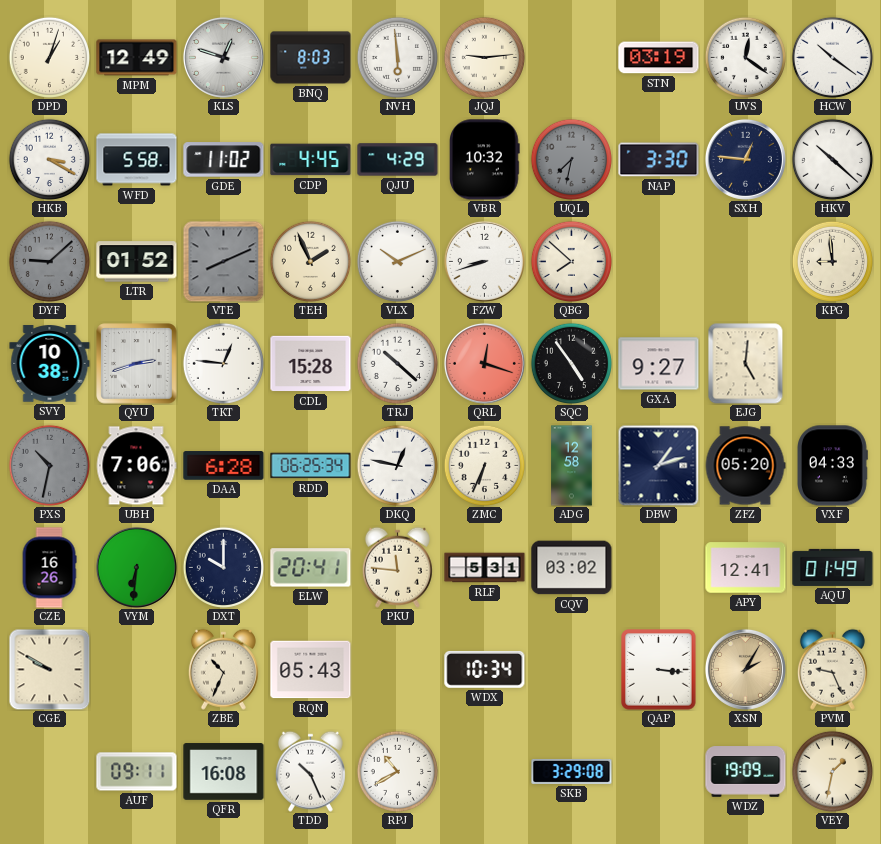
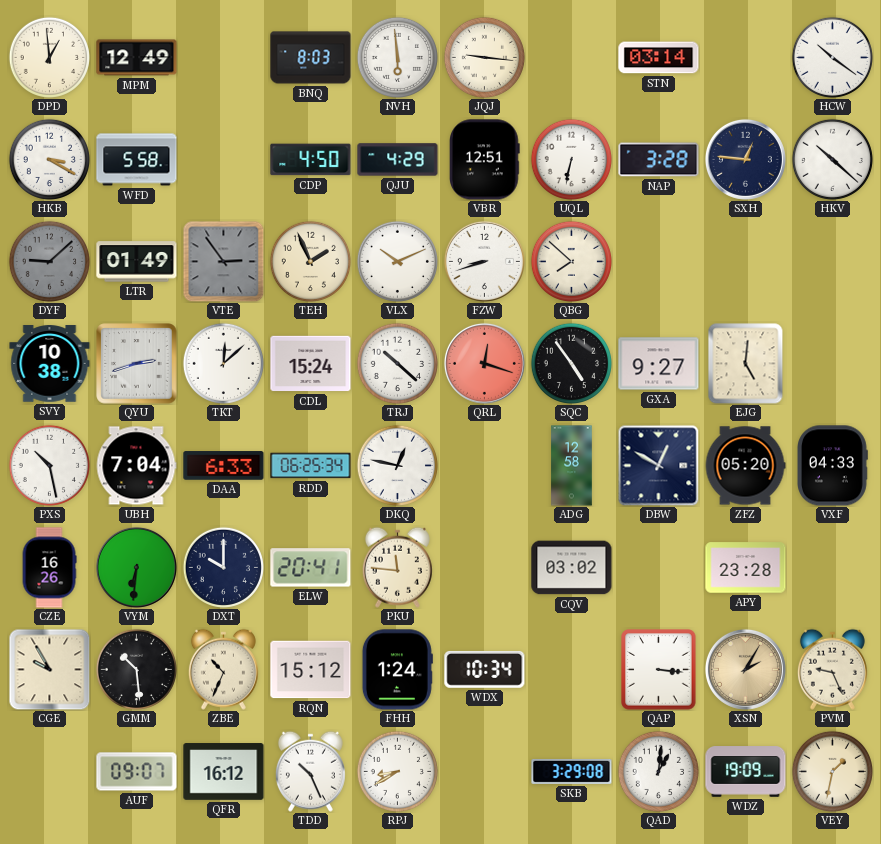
DPD: 1:03 -> 12:59
KLS: 12:48 -> none
JQJ: 9:14 -> 9:16
STN: 03:19 -> 03:14
UVS: 12:21 -> none
GDE: 11:02 -> none
CDP: 4:45 -> 4:50
VBR: 10:32 -> 12:51
UQL: 7:32 -> 6:32
UQL dial: grey -> white
NAP: 3:30 -> 3:28
LTR: 01:52 -> 01:49
VTE: 8:11 -> 2:54
KPG: 8:59 -> none
TKT: 12:46 -> 12:08
CDL: 15:28 -> 15:24
PXS: 10:32 -> 10:28
PXS dial: grey -> white
UBH: 7:06 -> 7:04
DAA: 6:28 -> 6:33
ZMC: 6:34 -> none
DBW: 1:12 -> 12:50
RLF: 5:31 -> none
APY: 12:41 -> 23:28
AQU: 01:49 -> none
CGE: 9:50 -> 9:55
GMM: none -> 10:29
RQN: 05:43 -> 15:12
FHH: none -> 1:24
AUF: 09:11 -> 09:07
QFR: 16:08 -> 16:12
RPJ: 10:40 -> 8:40
QAD: none -> 1:01
